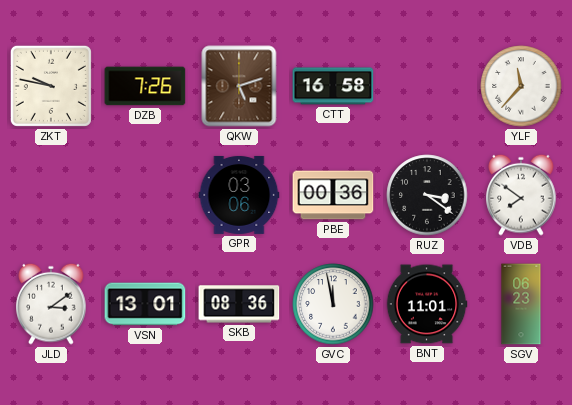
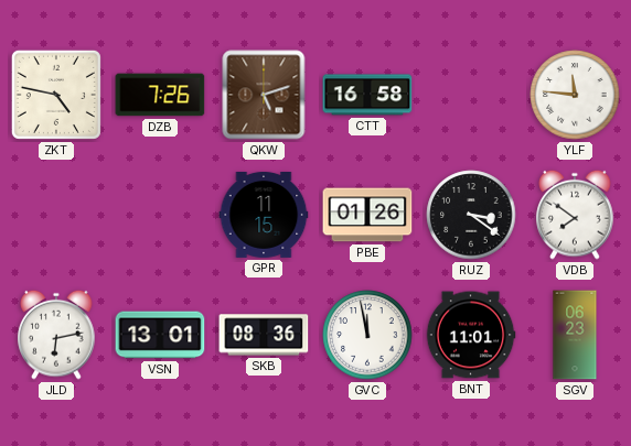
ZKT: 9:47 -> 4:47
YLF: 11:37 -> 11:46
GPR: 03:06 -> 11:15
PBE: 00:36 -> 01:26
JLD: 3:09 -> 6:13
